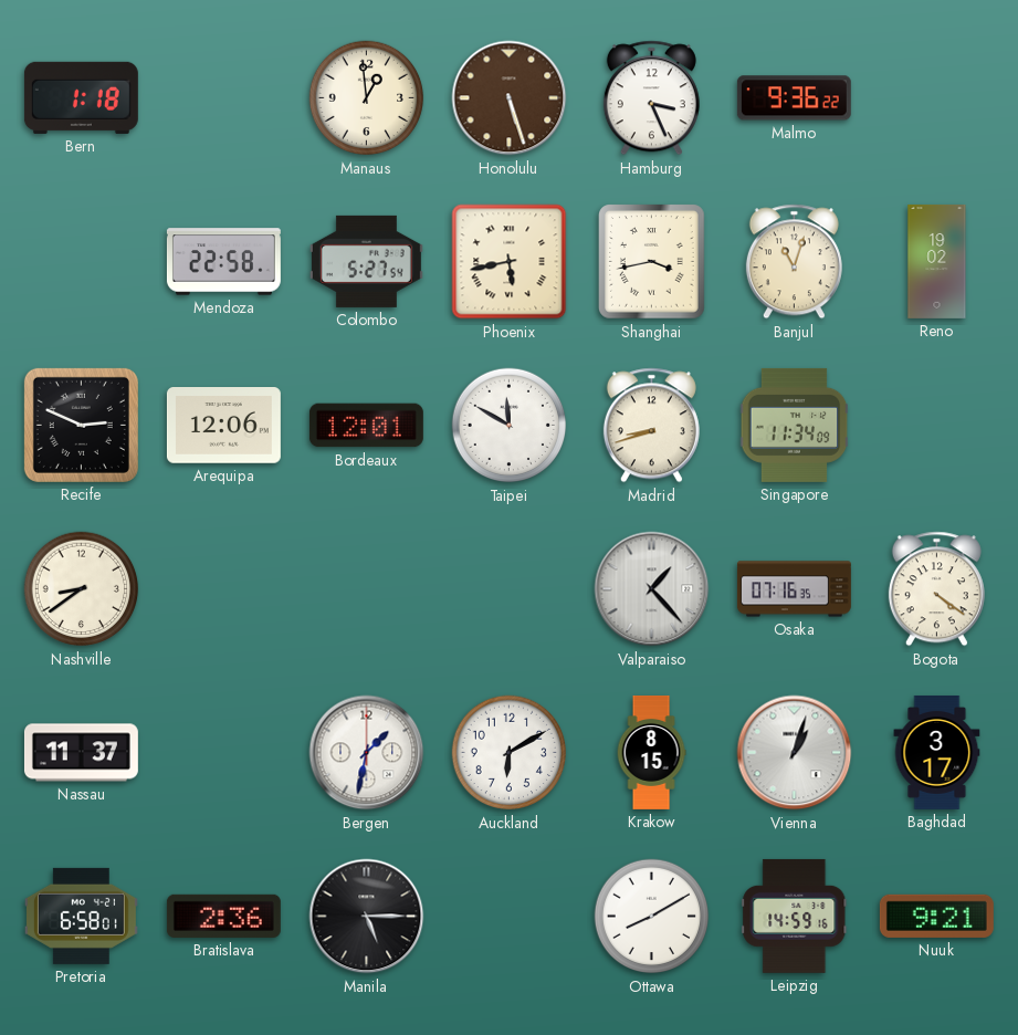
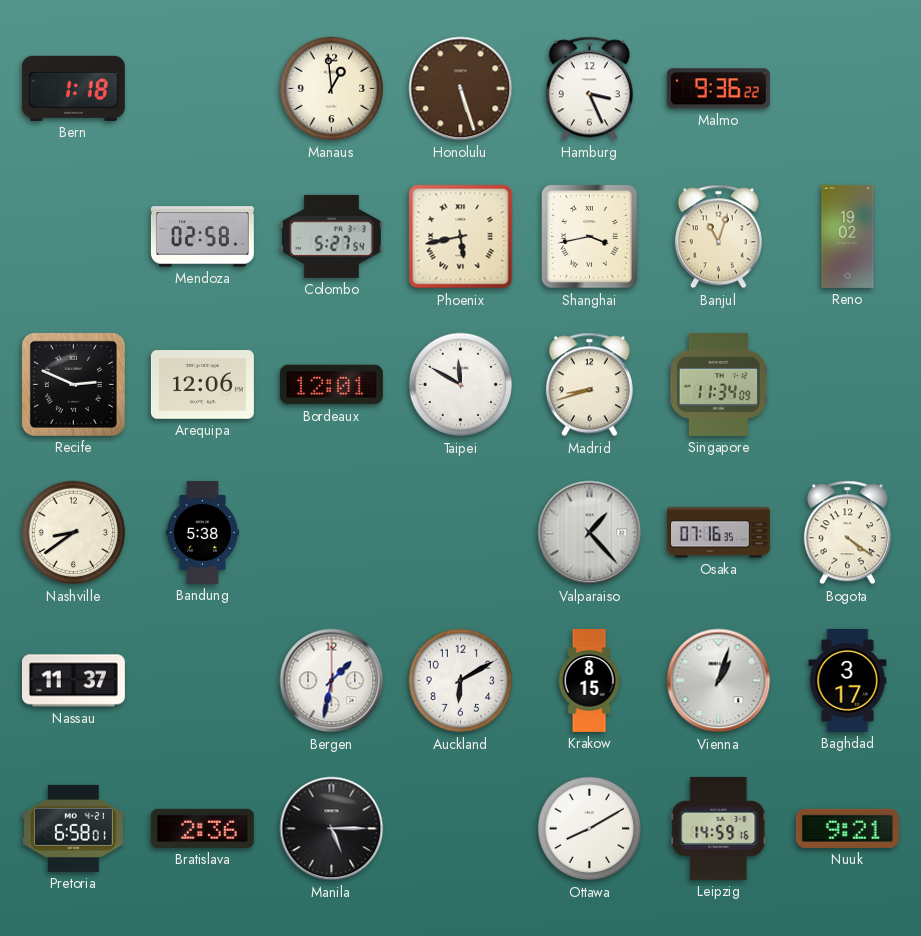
Mendoza: 22:58 -> 02:58
Bandung: none -> 5:38
